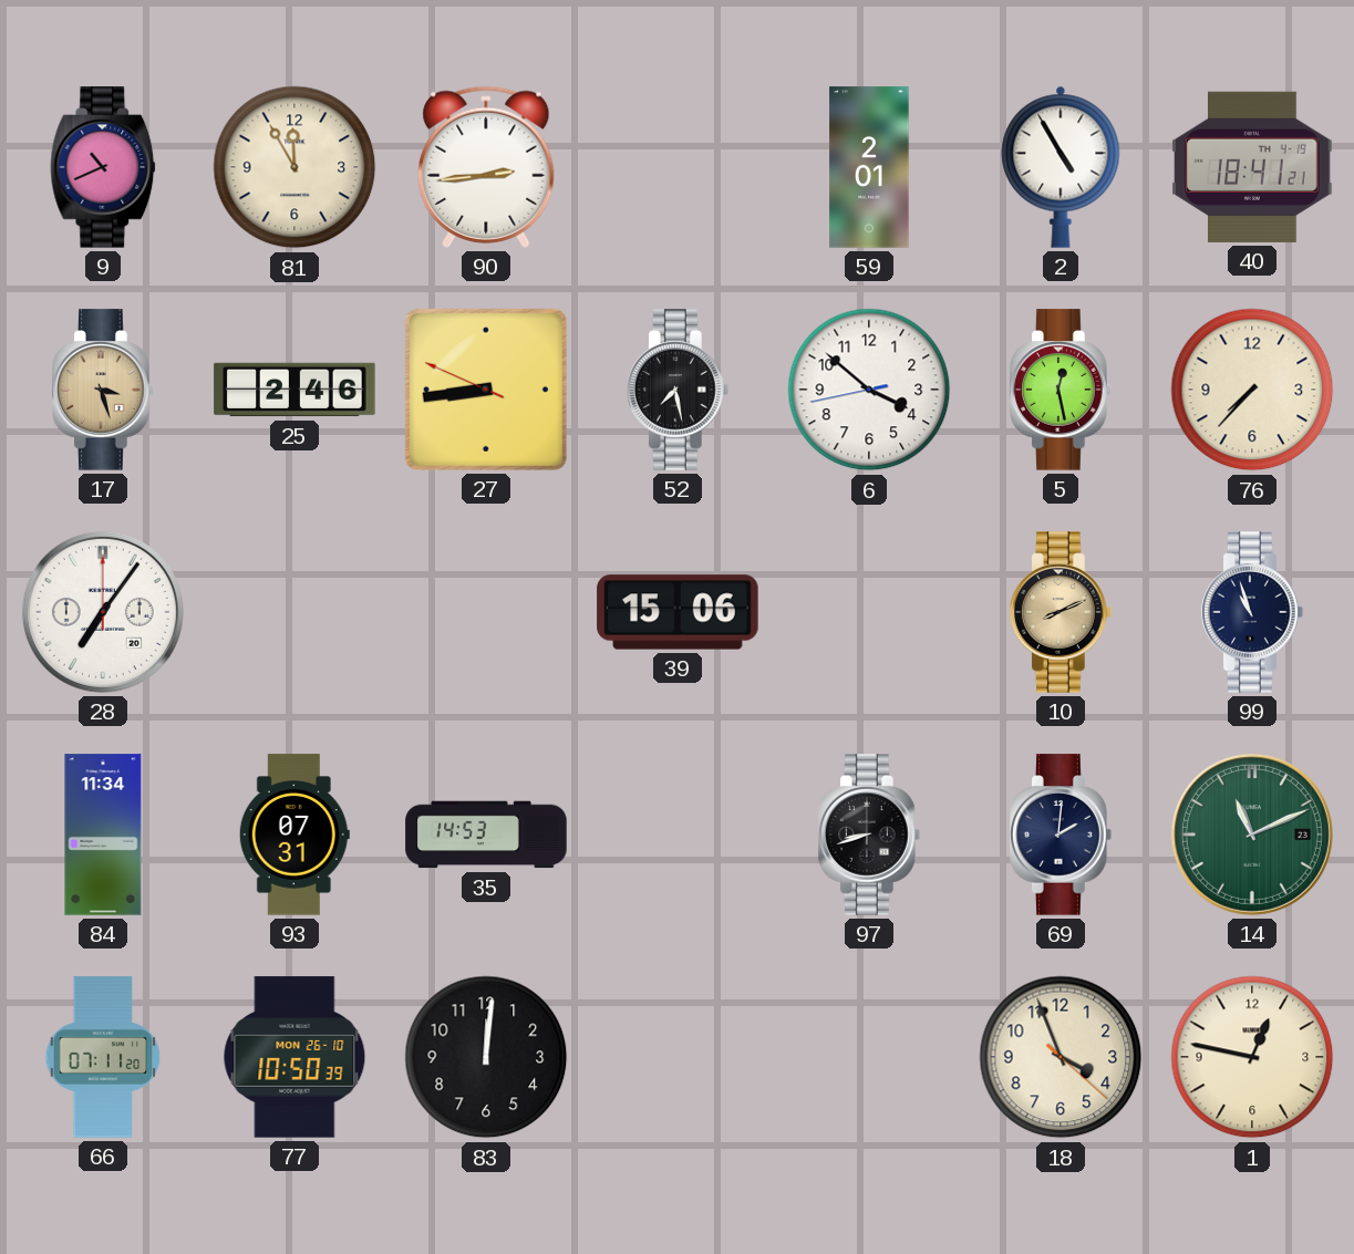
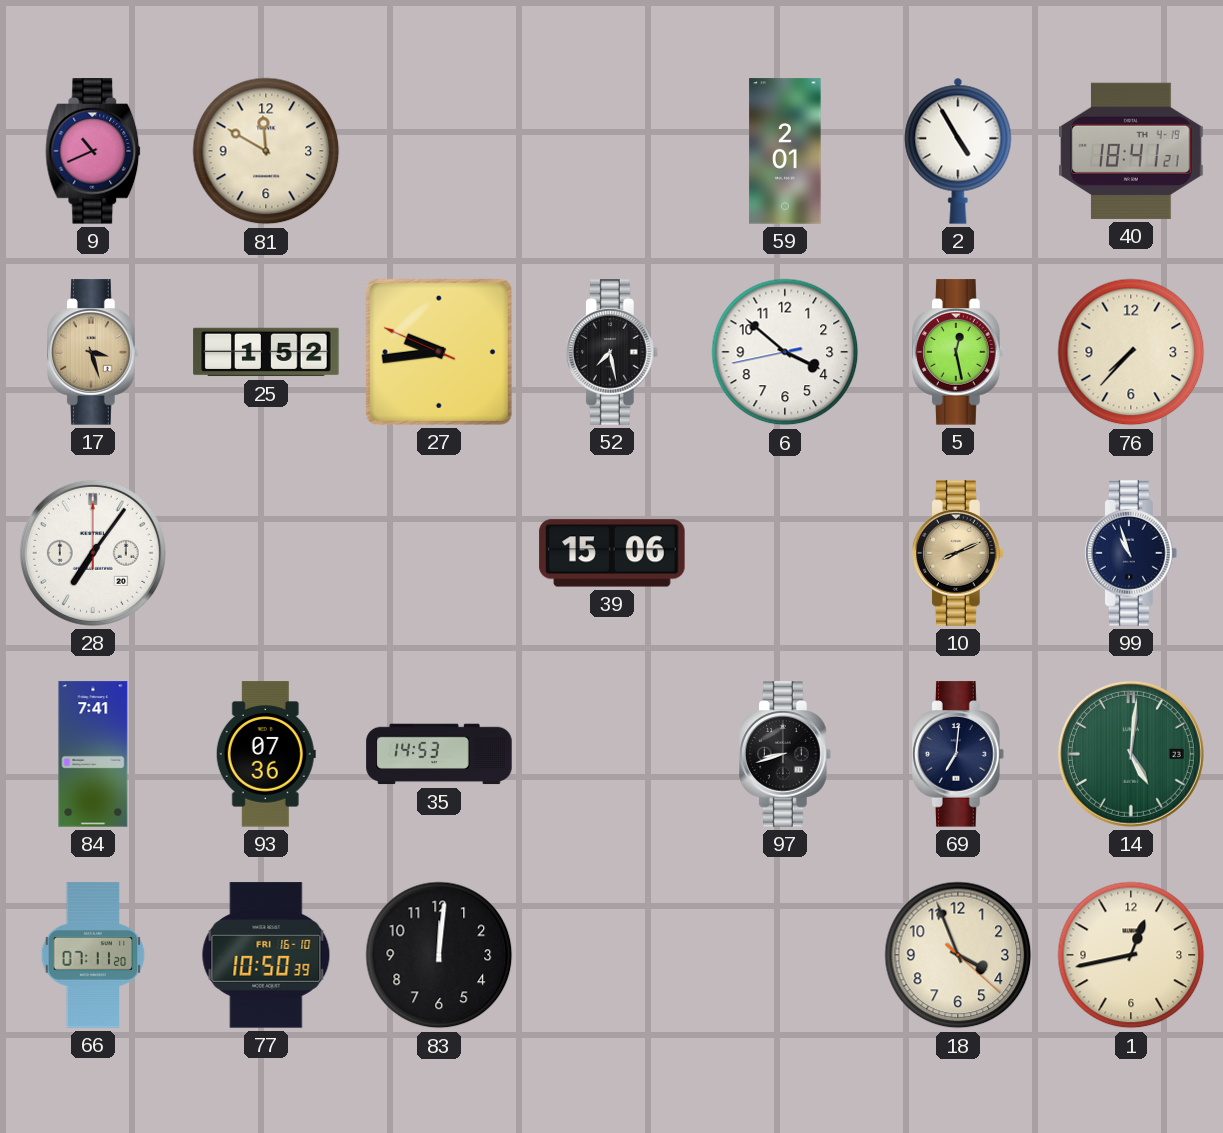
81: 11:55 -> 11:50
90: 2:44 -> none
25: 2:46 -> 1:52
27: 8:43 -> 9:43
84: 11:34 -> 7:41
93: 07:31 -> 07:36
69: 2:01 -> 7:01
14: 11:11 -> 5:01
77 date: MON 26-10 -> FRI 16-10
1: 12:47 -> 12:43
